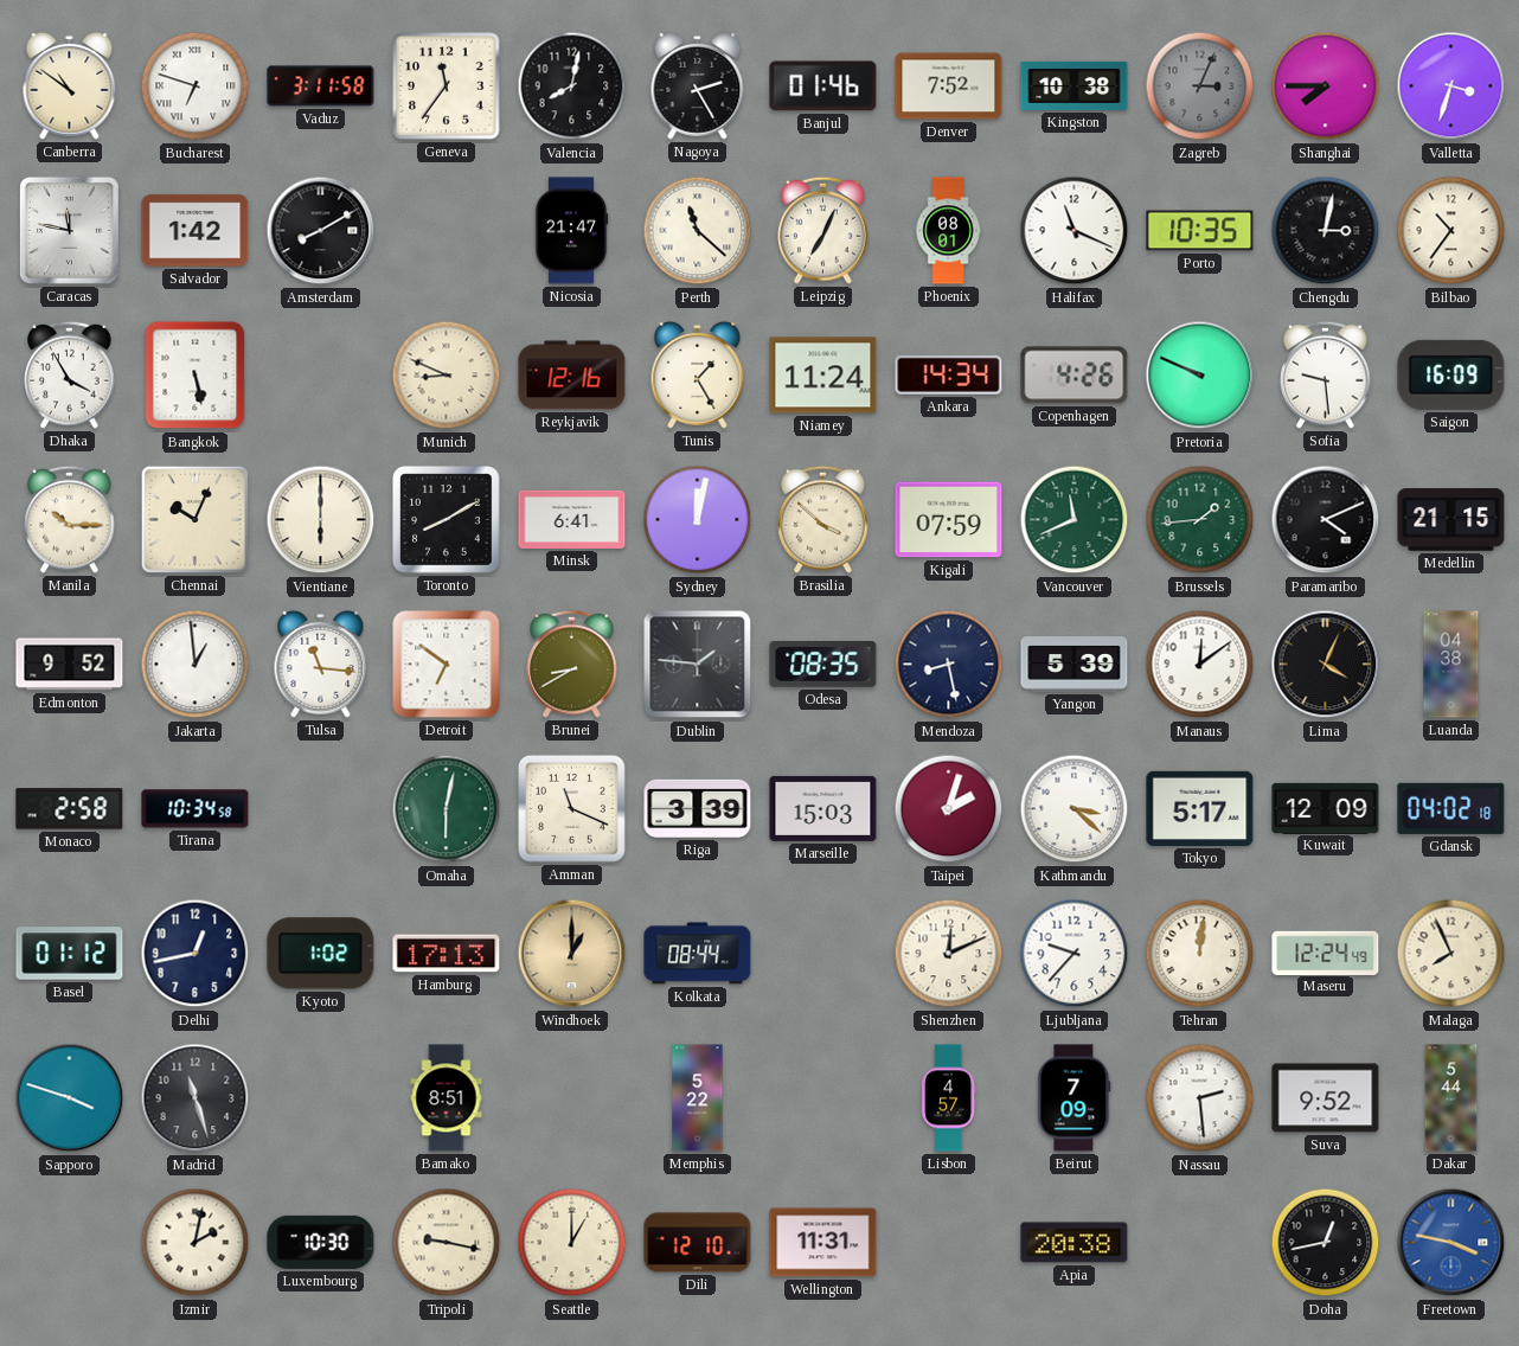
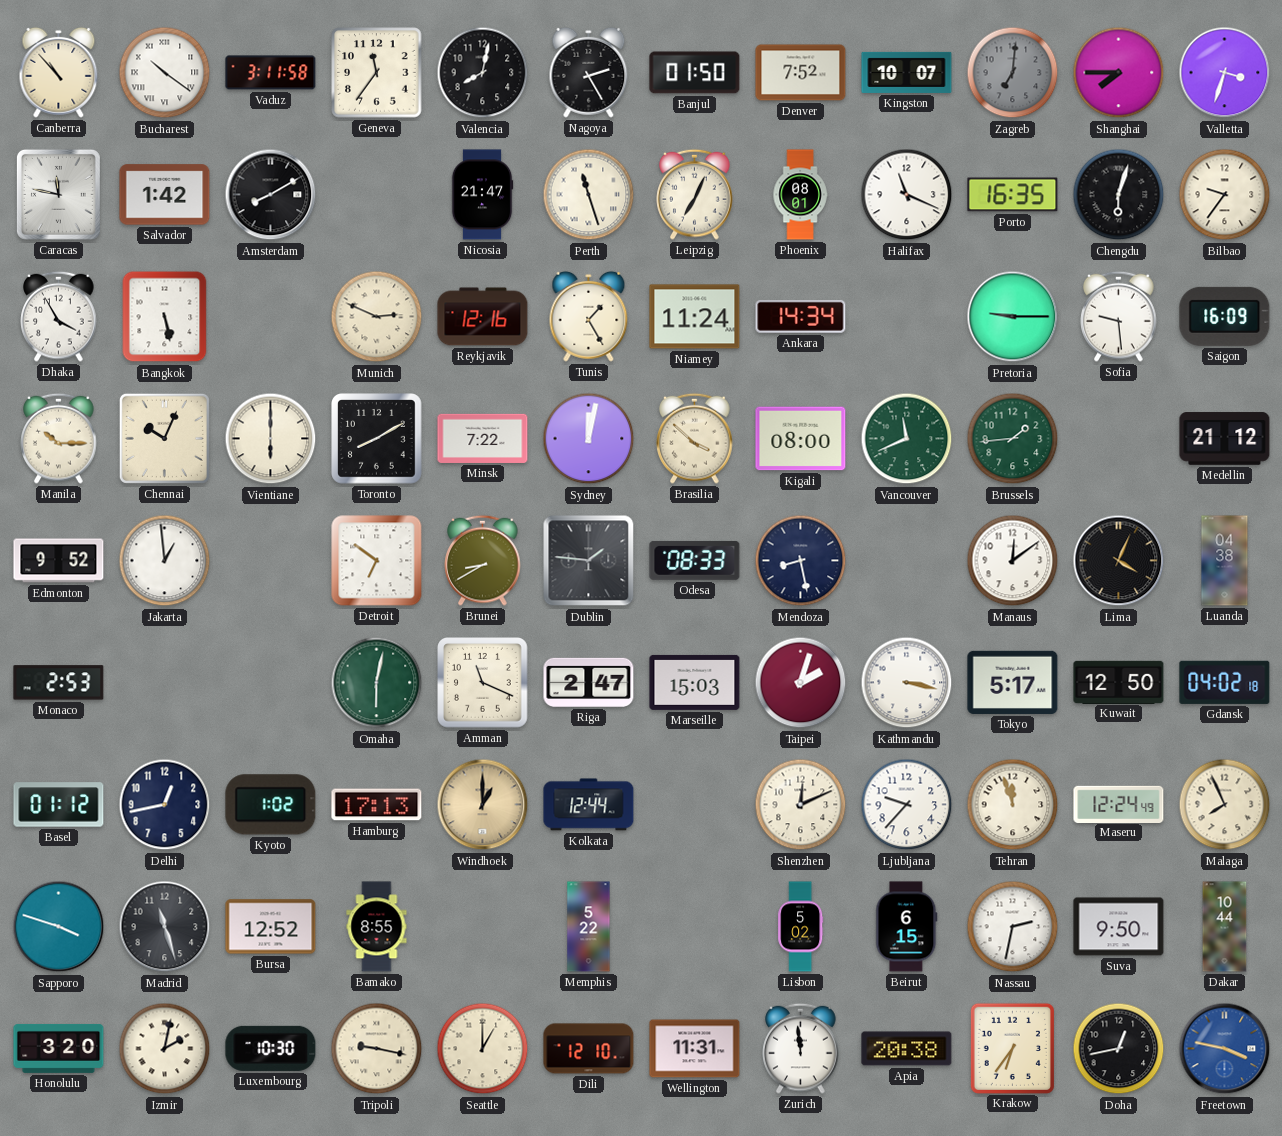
Canberra: 10:51 -> 10:53
Bucharest: 6:48 -> 10:21
Banjul: 01:46 -> 01:50
Kingston: 10:38 -> 10:07
Zagreb: 3:04 -> 7:01
Perth: 11:22 -> 11:27
Porto: 10:35 -> 16:35
Chengdu: 3:02 -> 6:03
Bilbao: 10:36 -> 9:36
Munich: 8:49 -> 2:49
Copenhagen: 4:26 -> none
Pretoria: 9:49 -> 9:15
Minsk: 6:41 -> 7:22
Kigali: 07:59 -> 08:00
Paramaribo: 4:11 -> none
Medellin: 21:15 -> 21:12
Tulsa: 11:16 -> none
Odesa: 08:35 -> 08:33
Yangon: 5:39 -> none
Monaco: 2:58 -> 2:53
Tirana: 10:34 -> none
Riga: 3:39 -> 2:47
Kathmandu: 3:22 -> 3:17
Kuwait: 12:09 -> 12:50
Kolkata: 08:44 -> 12:44
Tehran: 12:01 -> 11:57
Bursa: none -> 12:52
Bamako: 8:51 -> 8:55
Lisbon: 4:57 -> 5:02
Beirut: 7:09 -> 6:15
Nassau: 2:29 -> 2:32
Suva: 9:52 -> 9:50
Dakar: 5:44 -> 10:44
Honolulu: none -> 3:20
Zurich: none -> 11:59
Krakow: none -> 6:36
